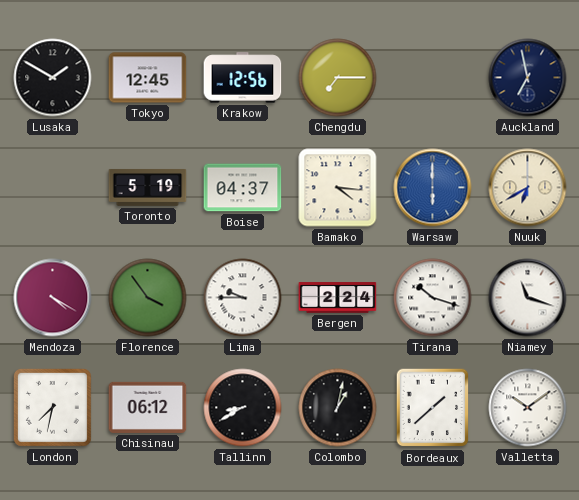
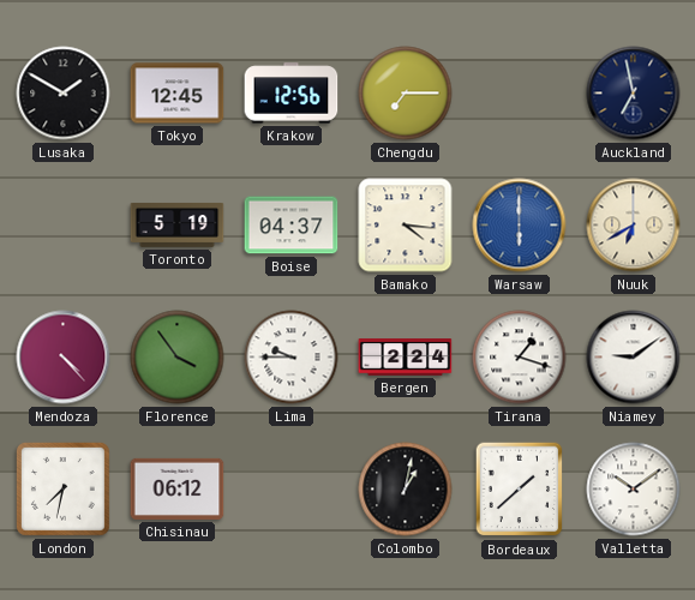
Mendoza: 4:20 -> 4:23
Tirana: 10:18 -> 1:18
Niamey: 11:18 -> 9:09
Tallinn: 8:40 -> none
